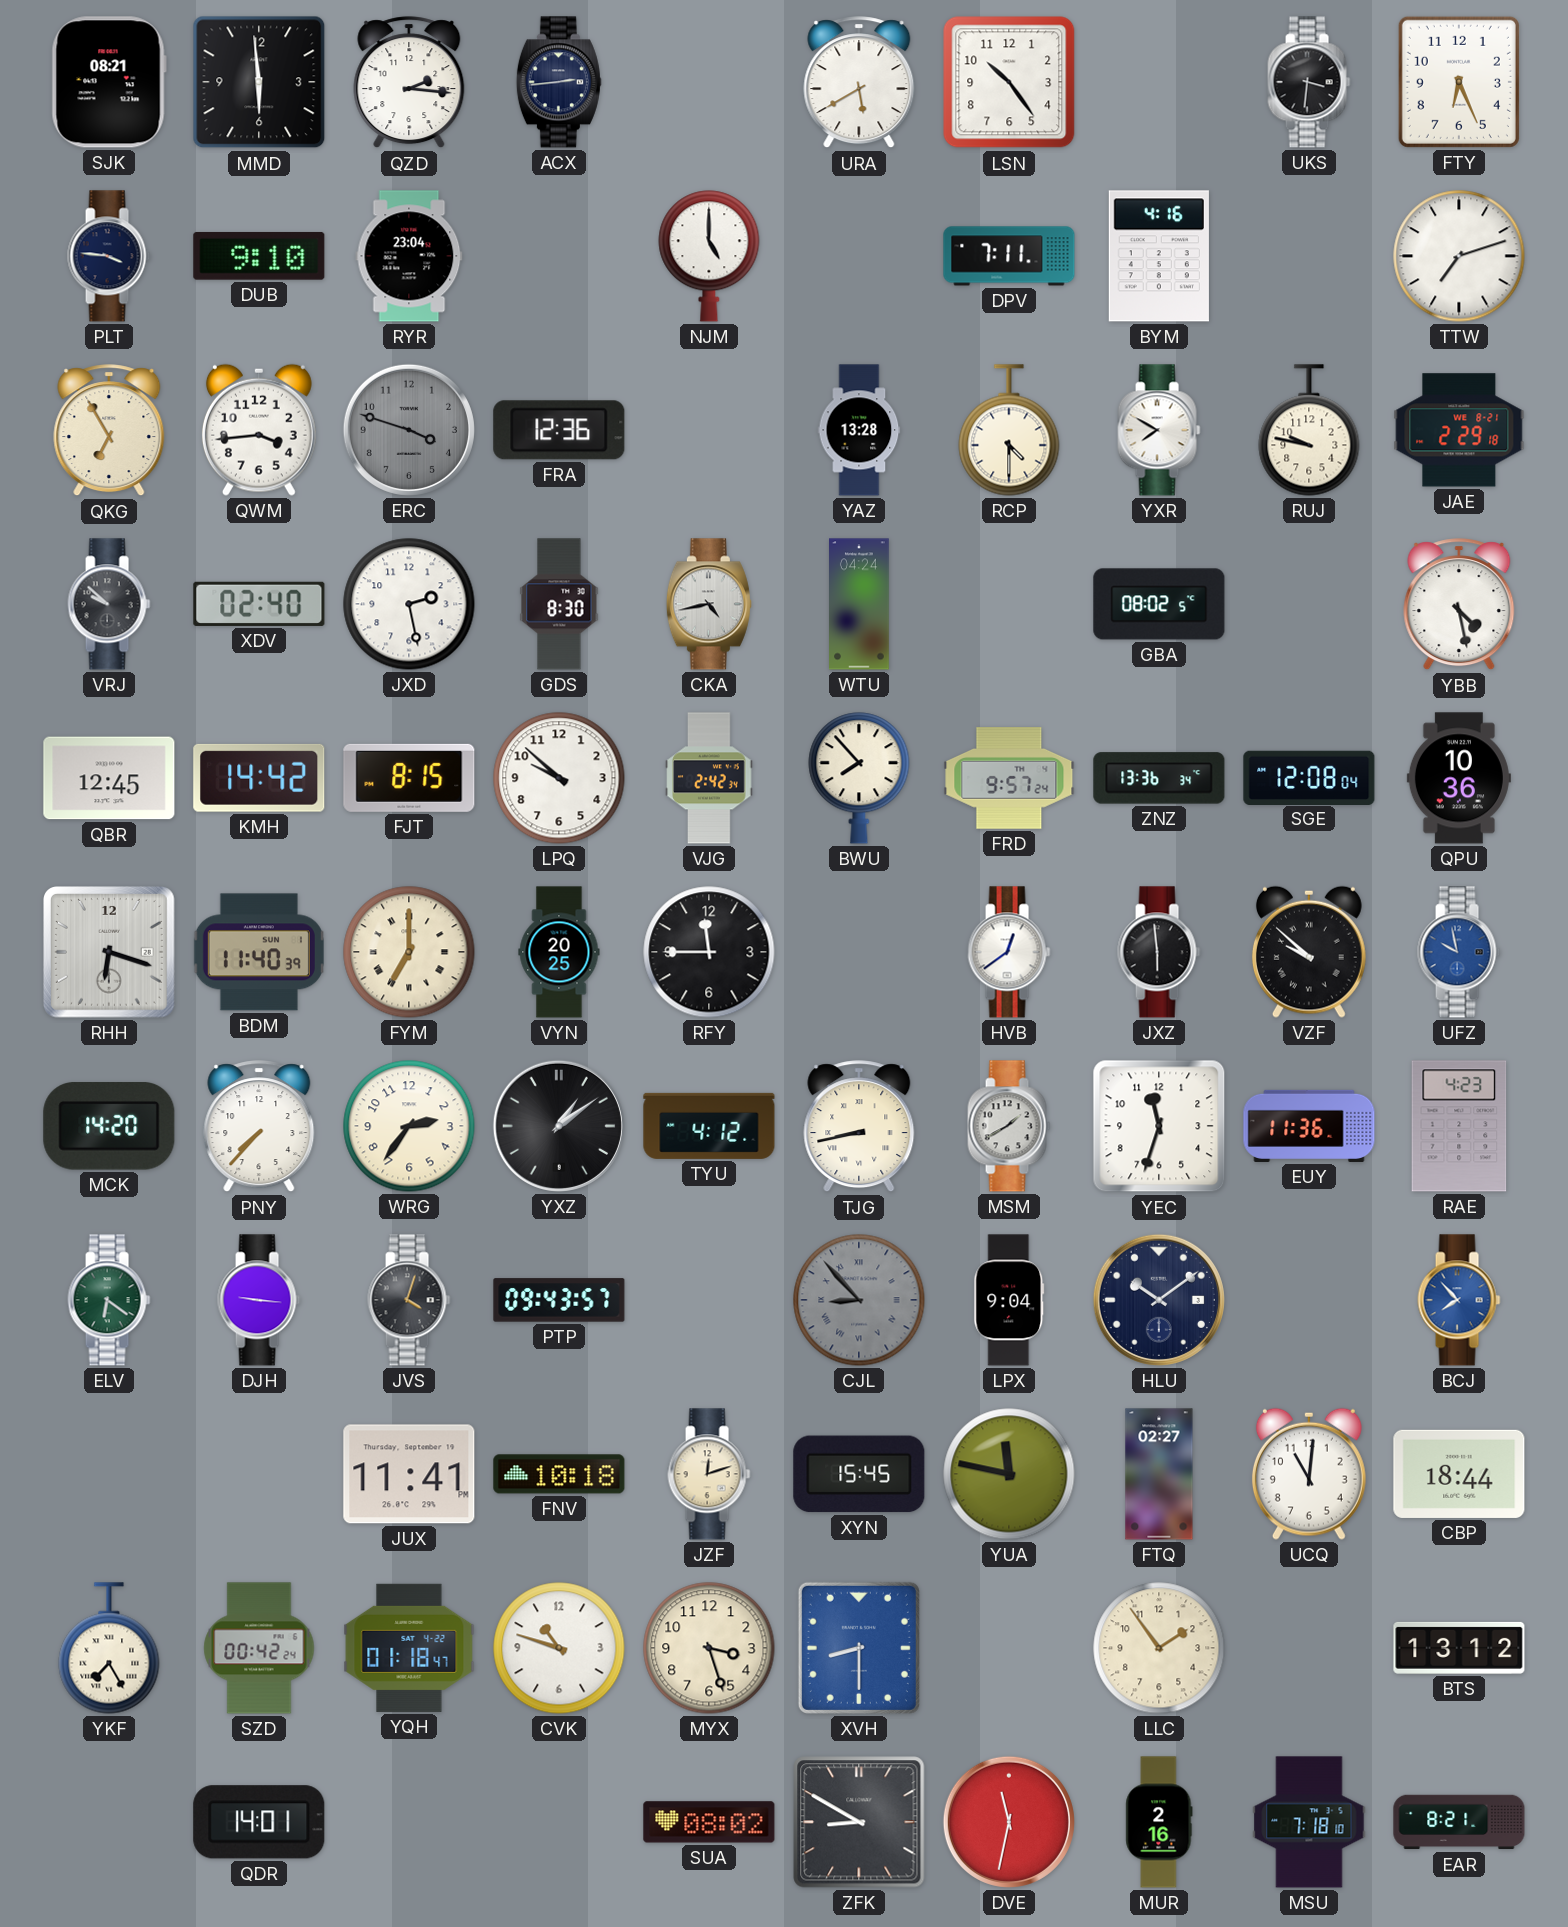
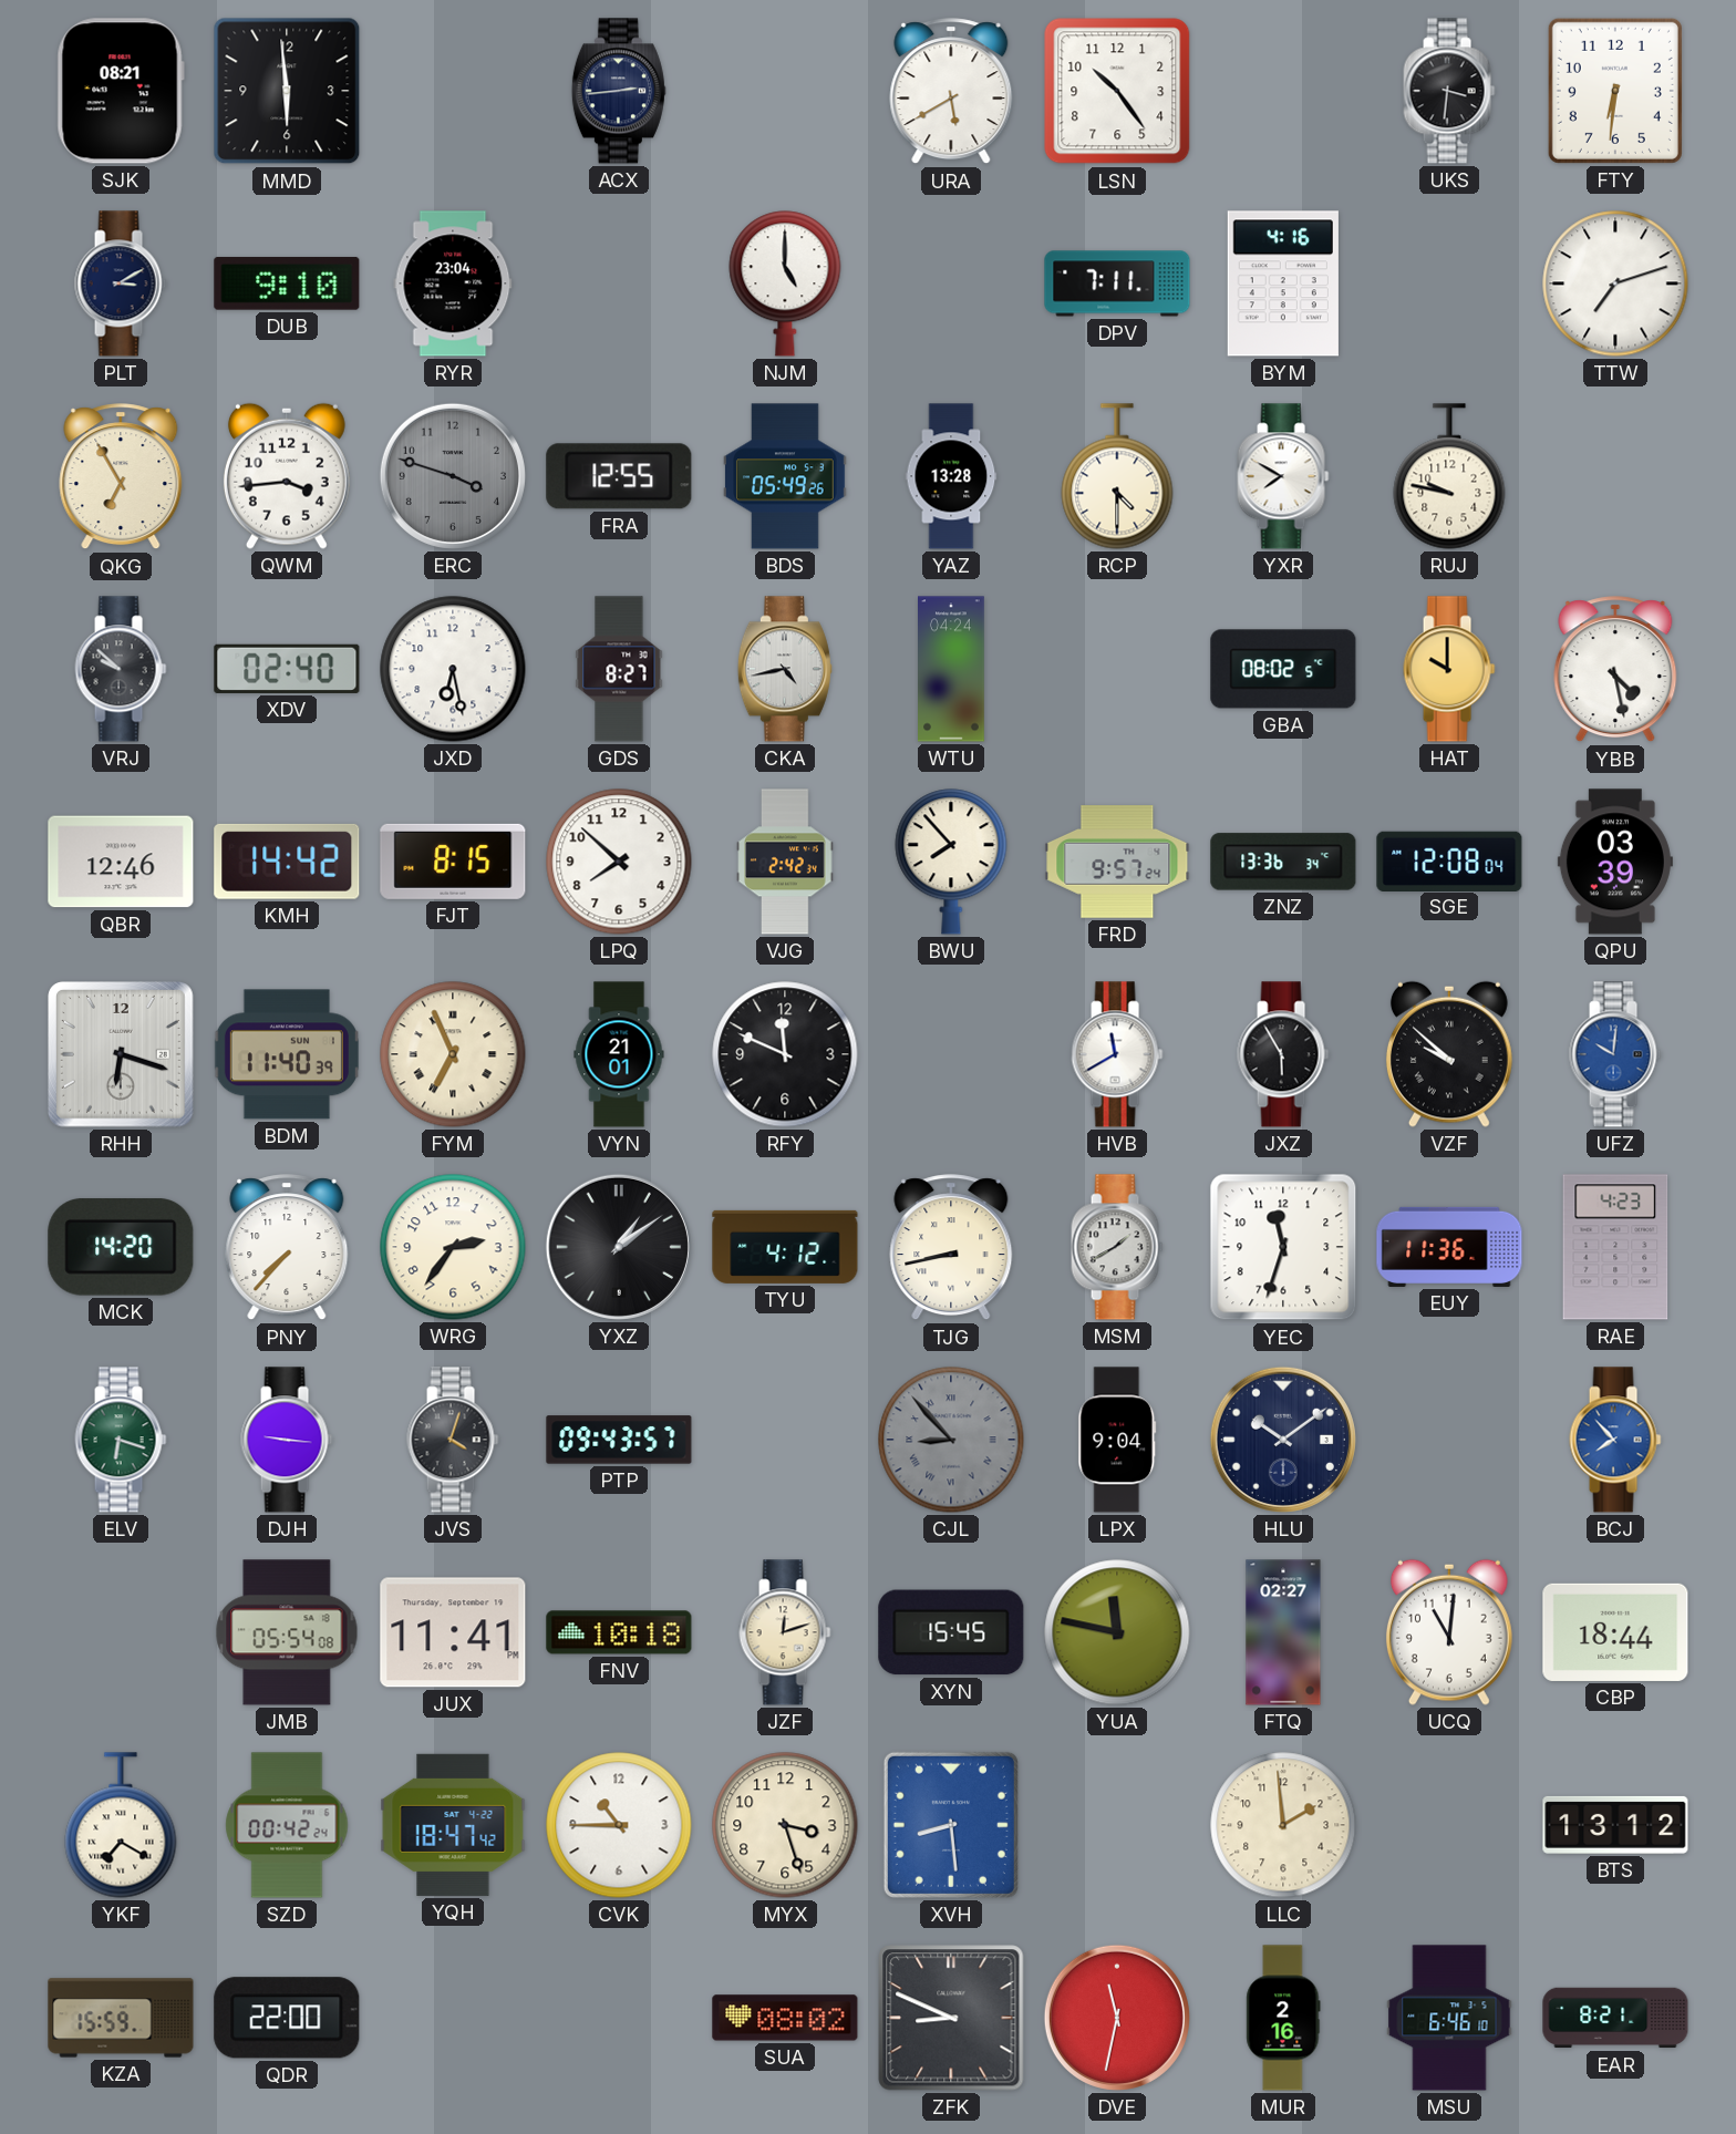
QZD: 2:16 -> none
FTY: 6:26 -> 6:31
PLT: 3:46 -> 3:10
FRA: 12:36 -> 12:55
BDS: none -> 05:49
JAE: 2:29 -> none
JXD: 2:28 -> 6:28
GDS: 8:30 -> 8:27
HAT: none -> 10:00
QBR: 12:45 -> 12:46
LPQ: 9:52 -> 7:52
QPU: 10:36 -> 03:39
FYM: 7:00 -> 6:56
VYN: 20:25 -> 21:01
RFY: 11:45 -> 11:49
HVB: 12:39 -> 11:40
JXZ: 5:59 -> 5:55
UFZ: 9:58 -> 10:01
ELV: 6:21 -> 6:18
JMB: none -> 05:54
YKF: 7:25 -> 7:20
YQH: 01:18 -> 18:47
CVK: 10:48 -> 10:45
XVH: 8:30 -> 8:29
LLC: 1:54 -> 1:59
KZA: none -> 15:59
QDR: 14:01 -> 22:00
ZFK: 8:50 -> 8:49
MSU: 7:18 -> 6:46
